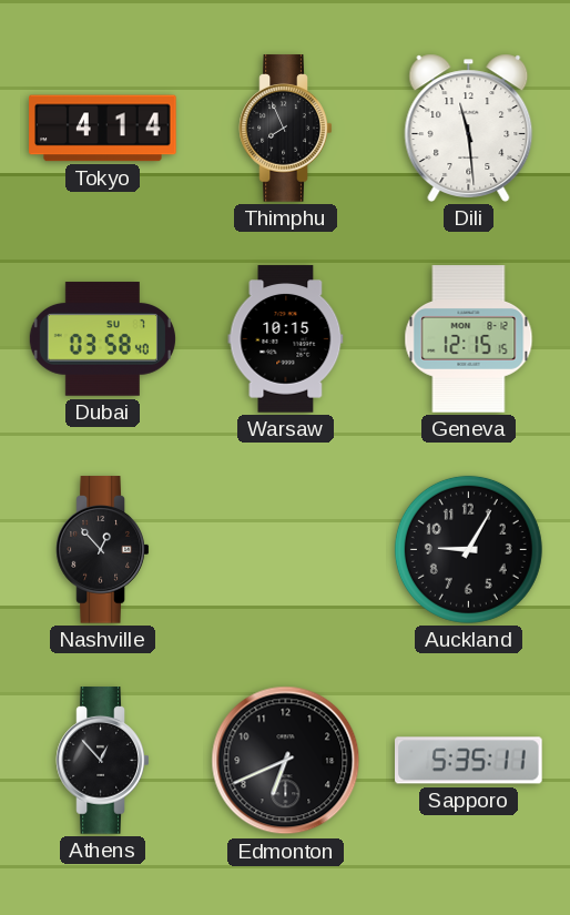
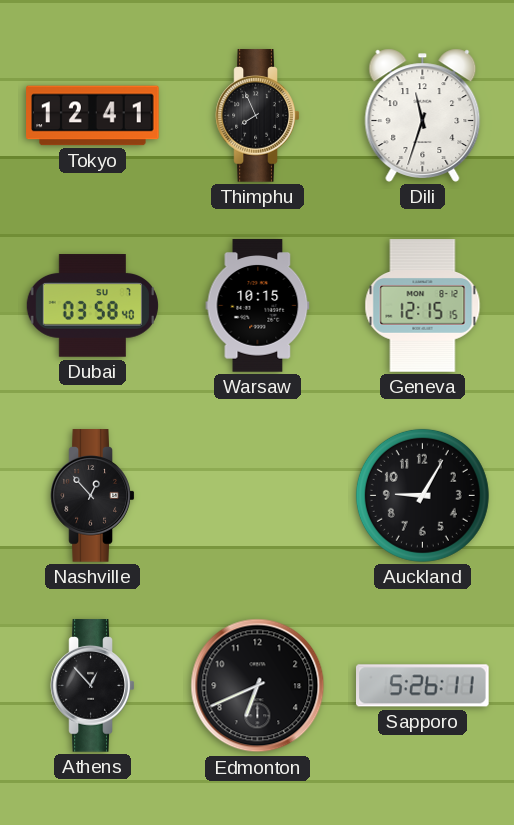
Tokyo: 4:14 -> 12:41
Dili: 11:29 -> 11:33
Sapporo: 5:35 -> 5:26
